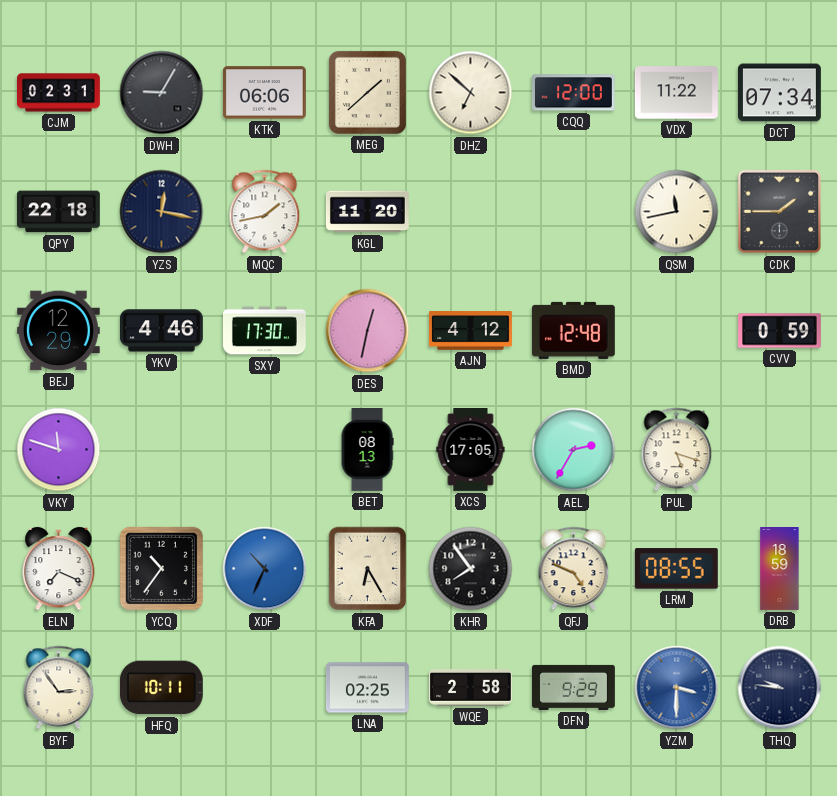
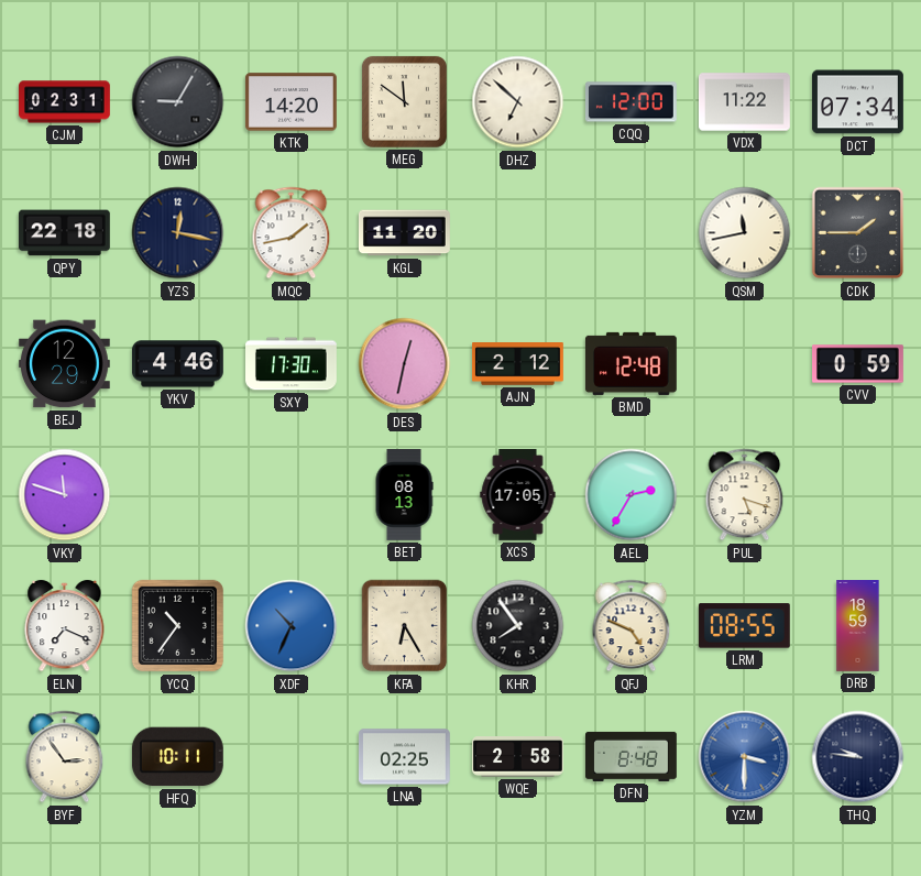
KTK: 06:06 -> 14:20
MEG: 1:38 -> 11:51
AJN: 4:12 -> 2:12
DFN: 9:29 -> 8:48
